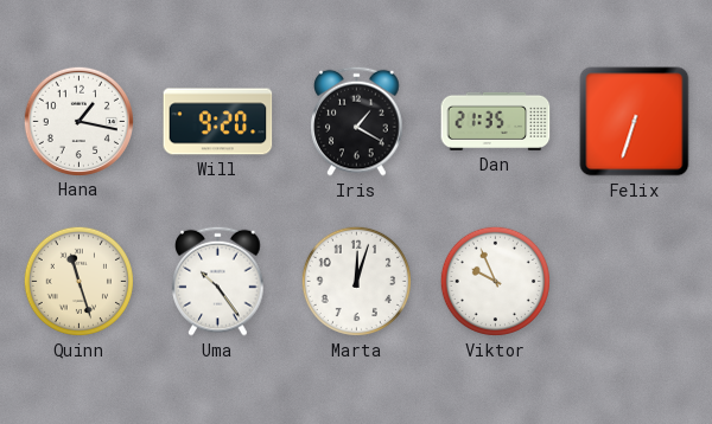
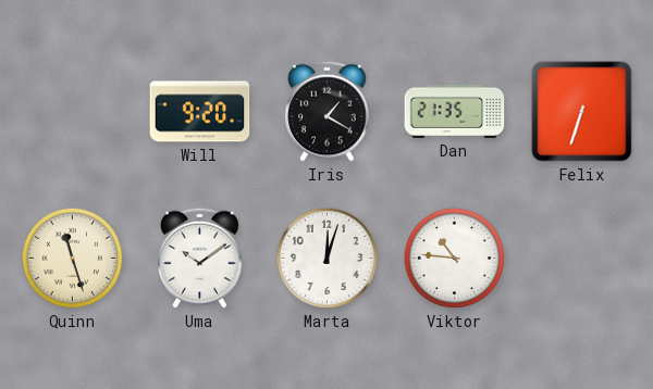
Hana: 1:17 -> none
Uma: 10:24 -> 10:09
Viktor: 9:56 -> 10:46
